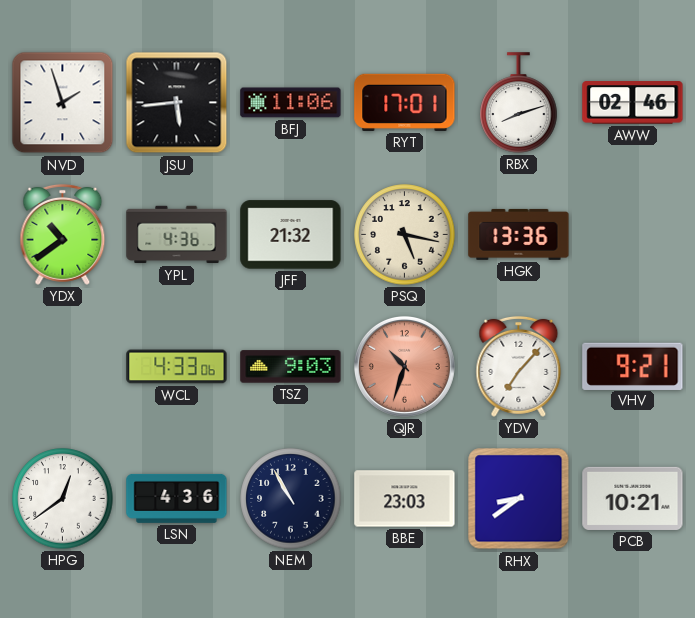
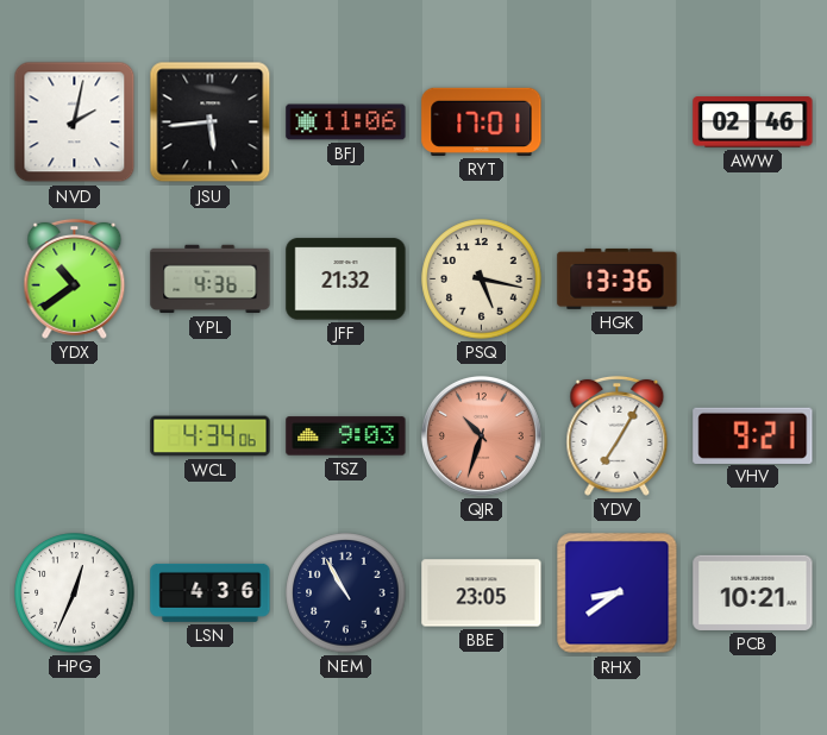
NVD: 1:57 -> 2:02
RBX: 8:12 -> none
WCL: 4:33 -> 4:34
YDV: 7:07 -> 7:05
HPG: 12:39 -> 12:34
BBE: 23:03 -> 23:05
